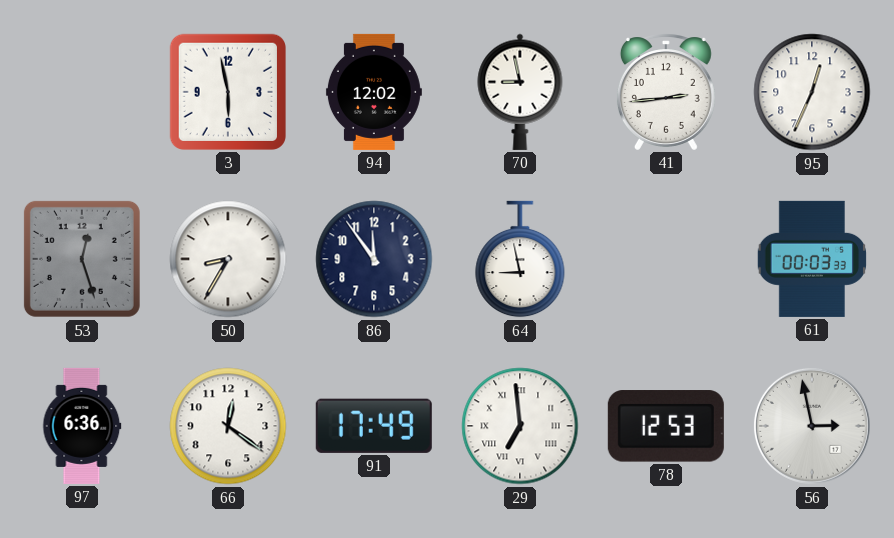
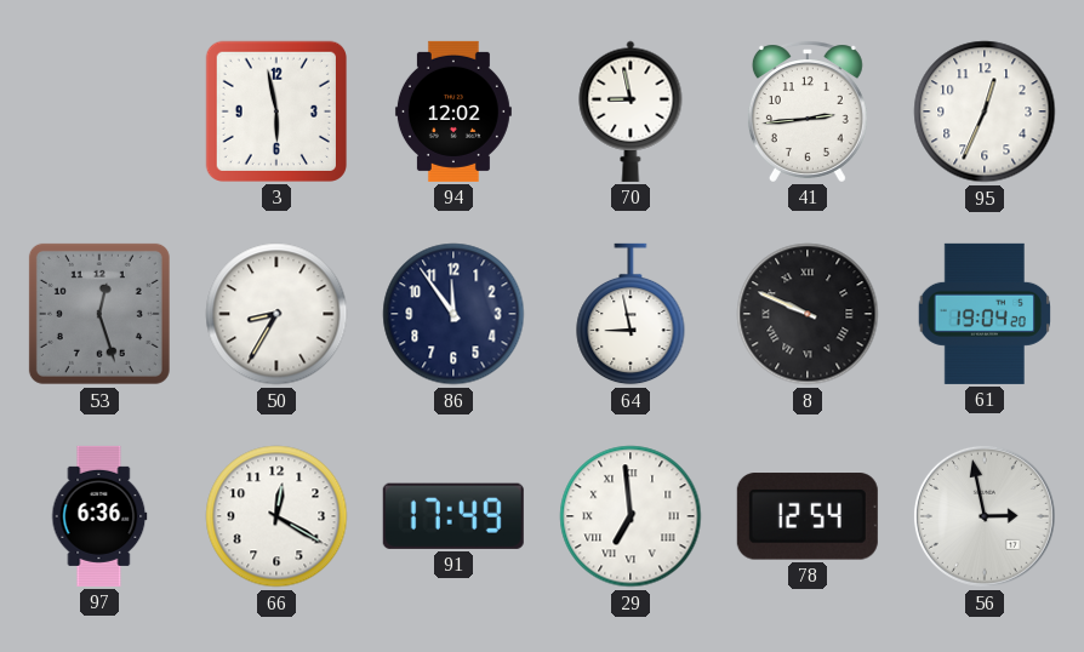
8: none -> 9:49
61: 00:03 -> 19:04
66: 12:21 -> 12:20
78: 12:53 -> 12:54
